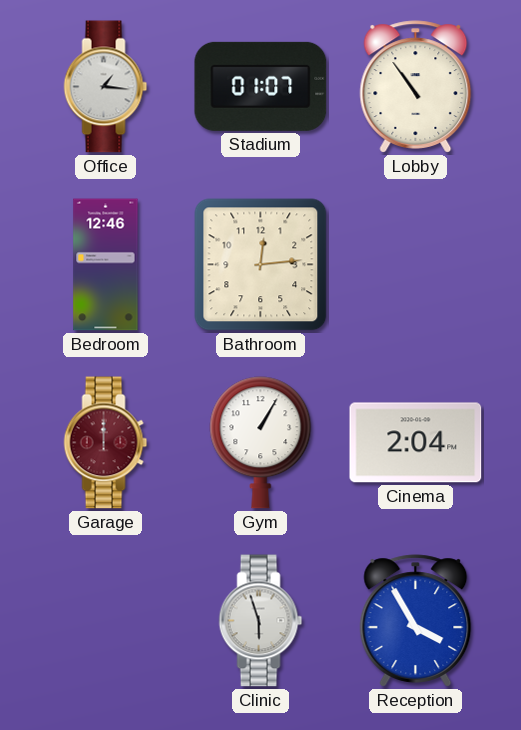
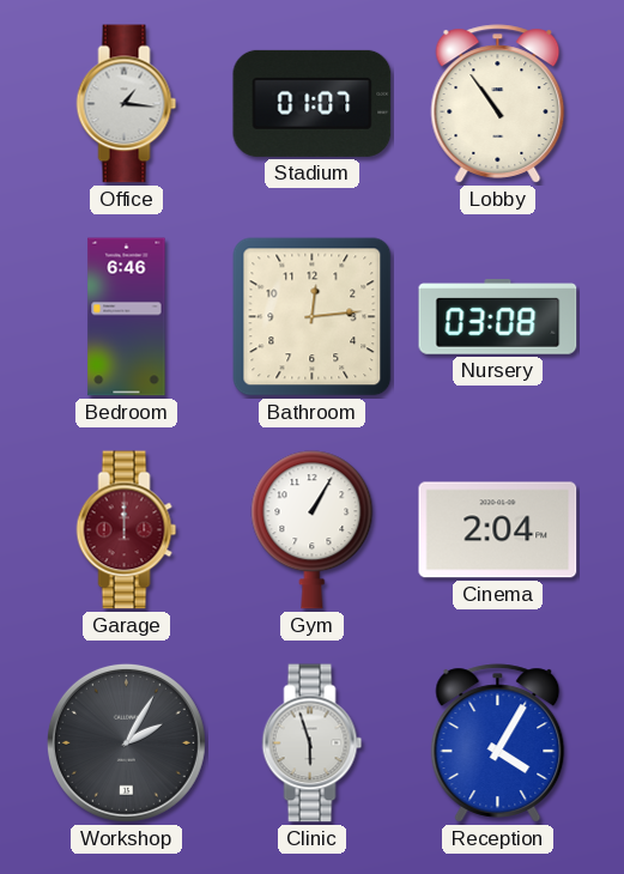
Bedroom: 12:46 -> 6:46
Nursery: none -> 03:08
Workshop: none -> 2:05
Reception: 3:55 -> 4:05
